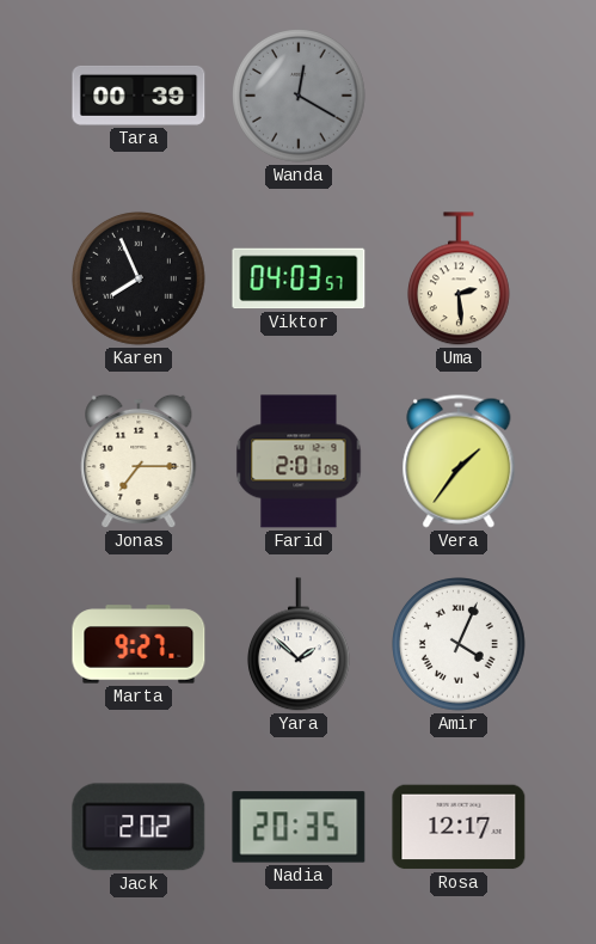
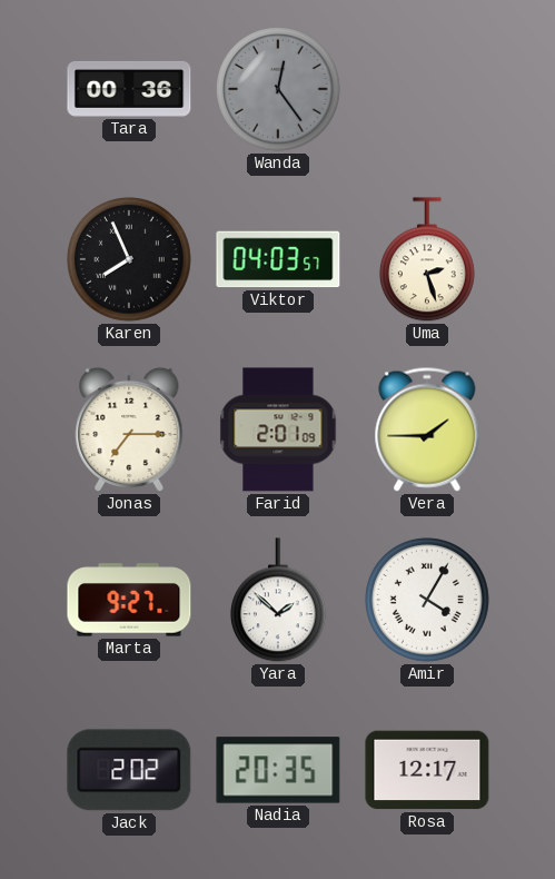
Tara: 00:39 -> 00:36
Wanda: 12:20 -> 12:24
Uma: 2:29 -> 2:27
Vera: 1:36 -> 1:45
Amir: 4:04 -> 4:05
